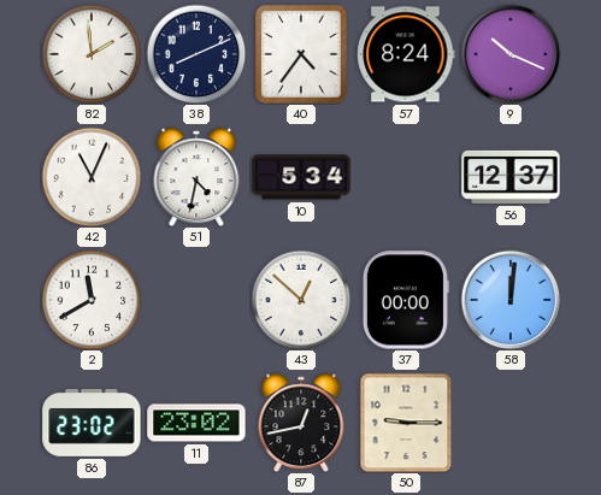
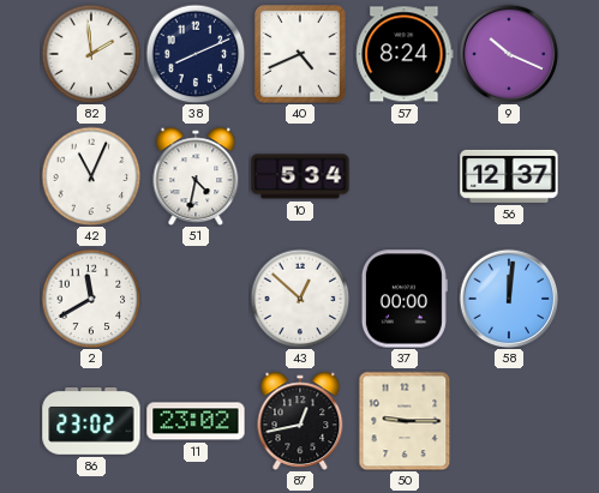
40: 4:36 -> 4:41
